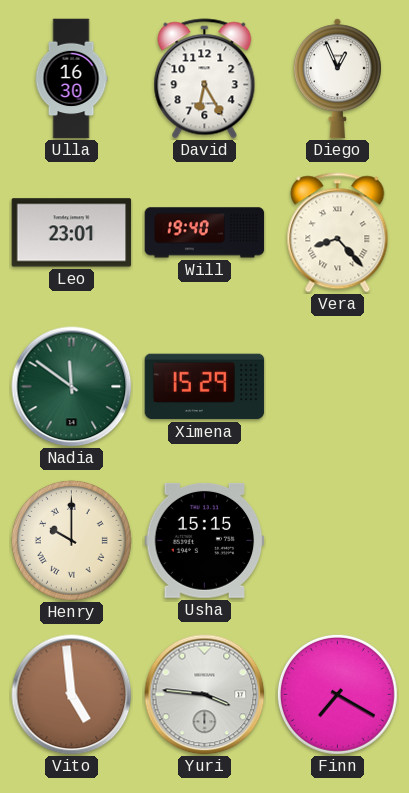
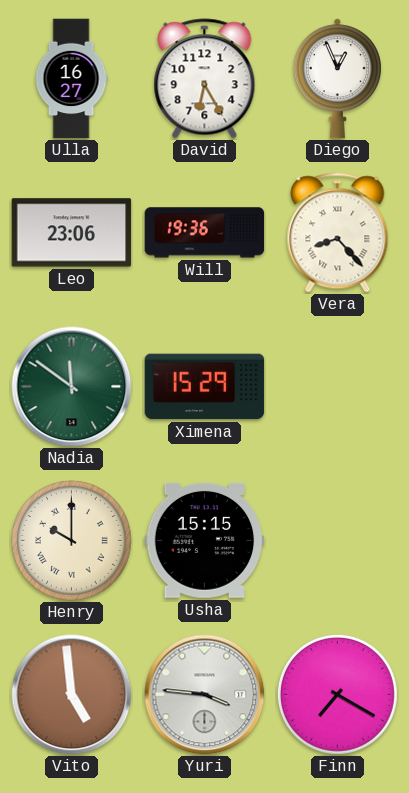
Ulla: 16:30 -> 16:27
Leo: 23:01 -> 23:06
Will: 19:40 -> 19:36
